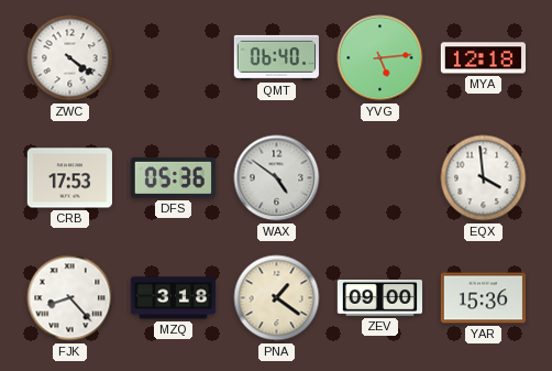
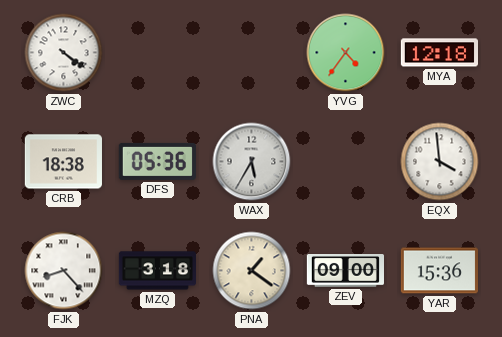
QMT: 06:40 -> none
YVG: 5:14 -> 4:36
CRB: 17:53 -> 18:38
WAX: 4:51 -> 5:35
